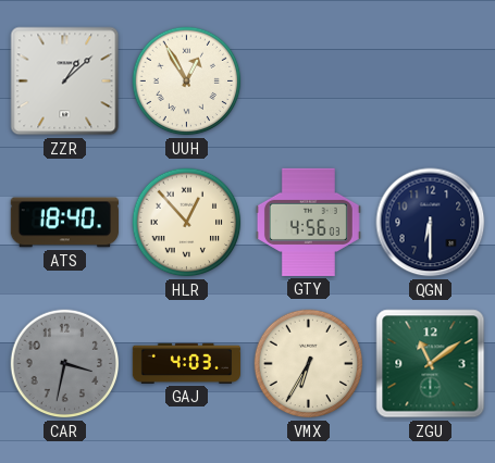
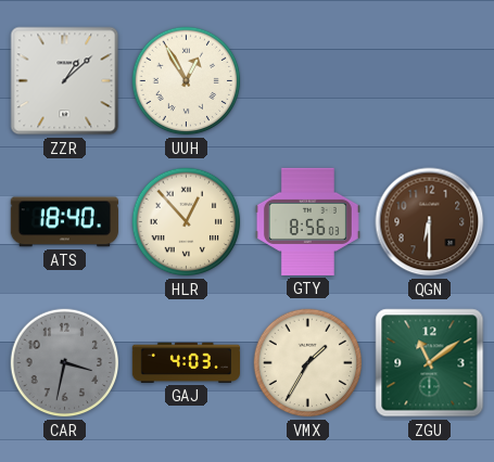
GTY: 4:56 -> 8:56
QGN dial: navy -> brown
VMX: 6:35 -> 1:35
